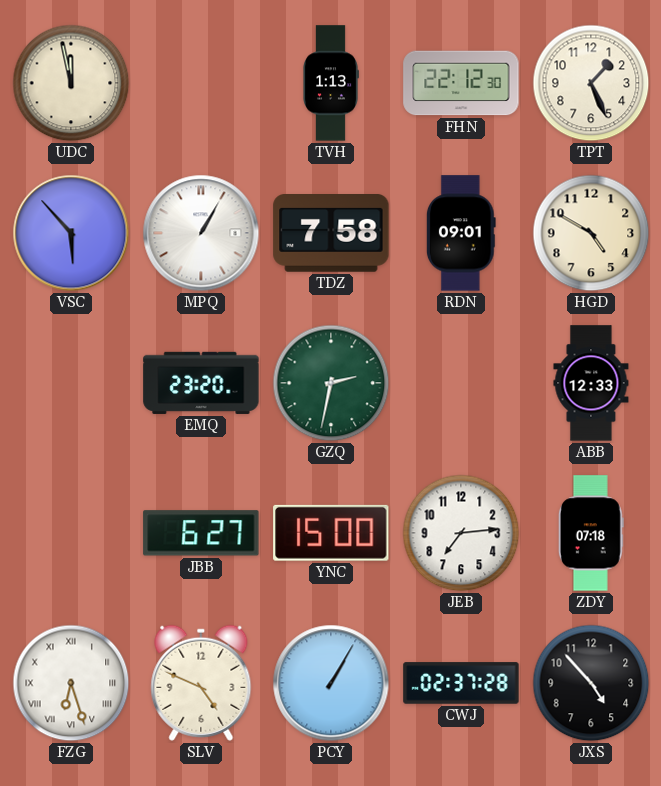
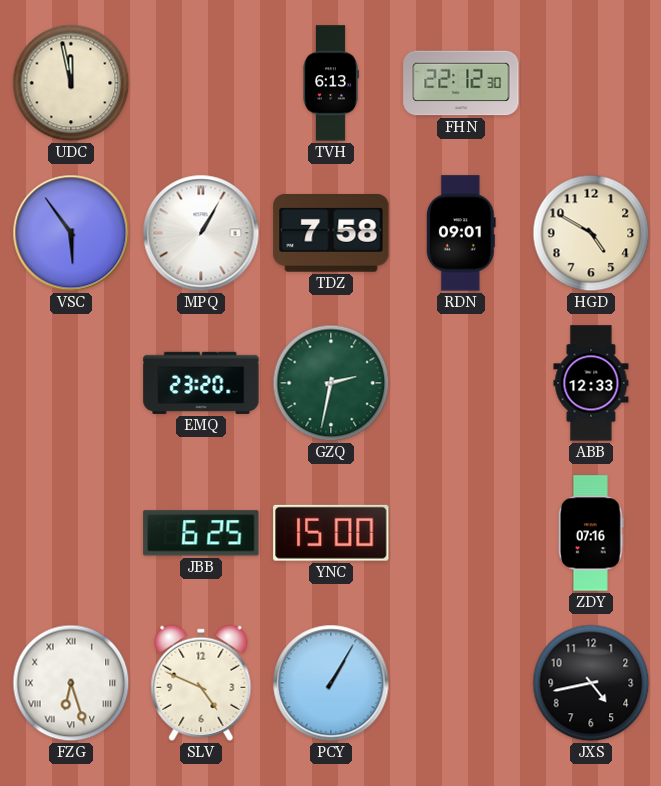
TVH: 1:13 -> 6:13
TPT: 1:26 -> none
VSC: 5:53 -> 5:54
JBB: 6:27 -> 6:25
JEB: 7:14 -> none
ZDY: 07:18 -> 07:16
CWJ: 02:37 -> none
JXS: 4:53 -> 4:43
